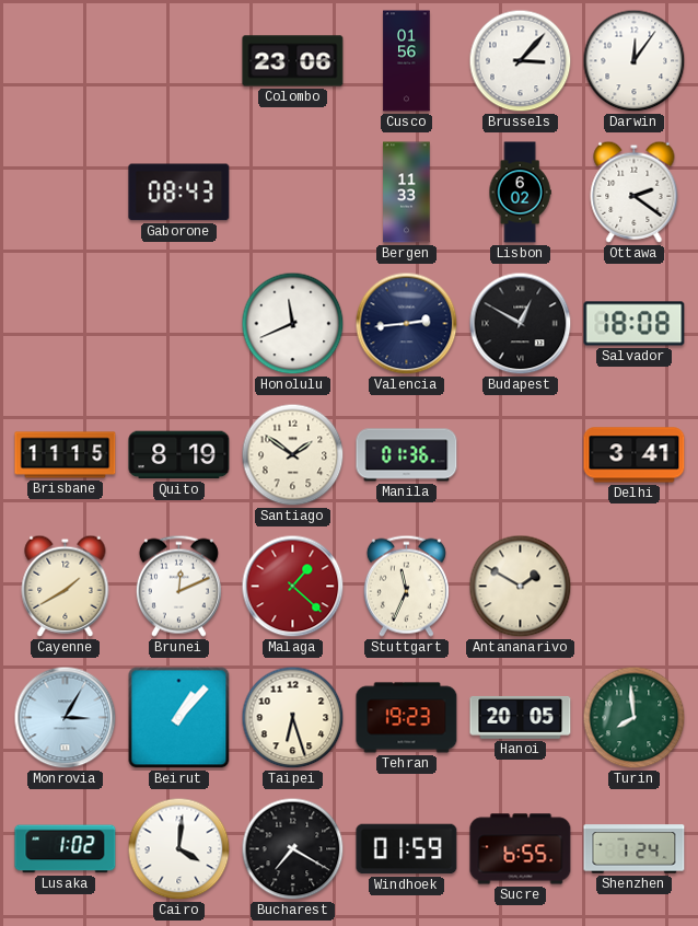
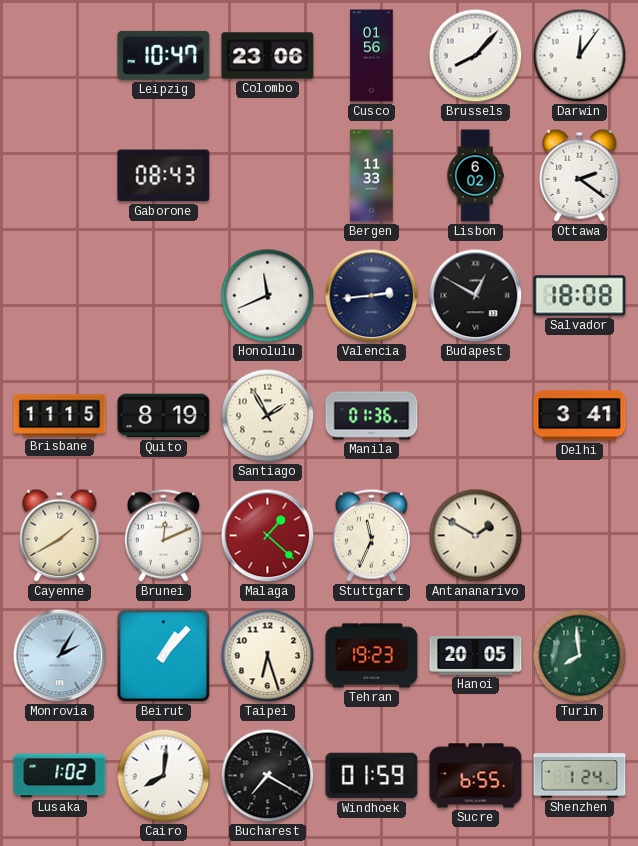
Leipzig: none -> 10:47
Brussels: 3:07 -> 8:07
Santiago: 1:51 -> 1:55
Monrovia: 3:05 -> 2:05
Cairo: 4:01 -> 8:01
